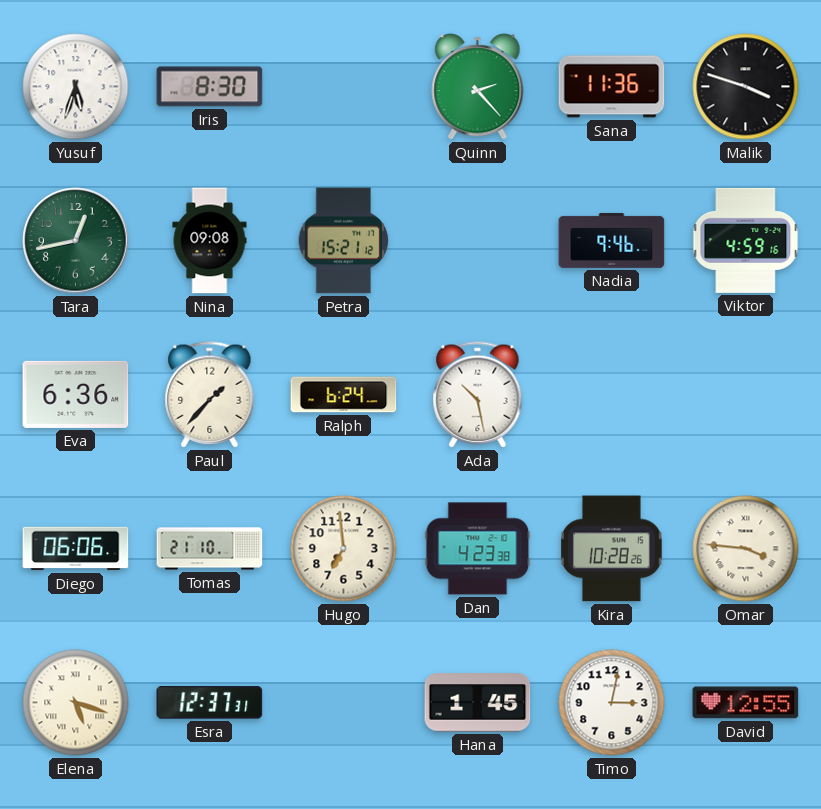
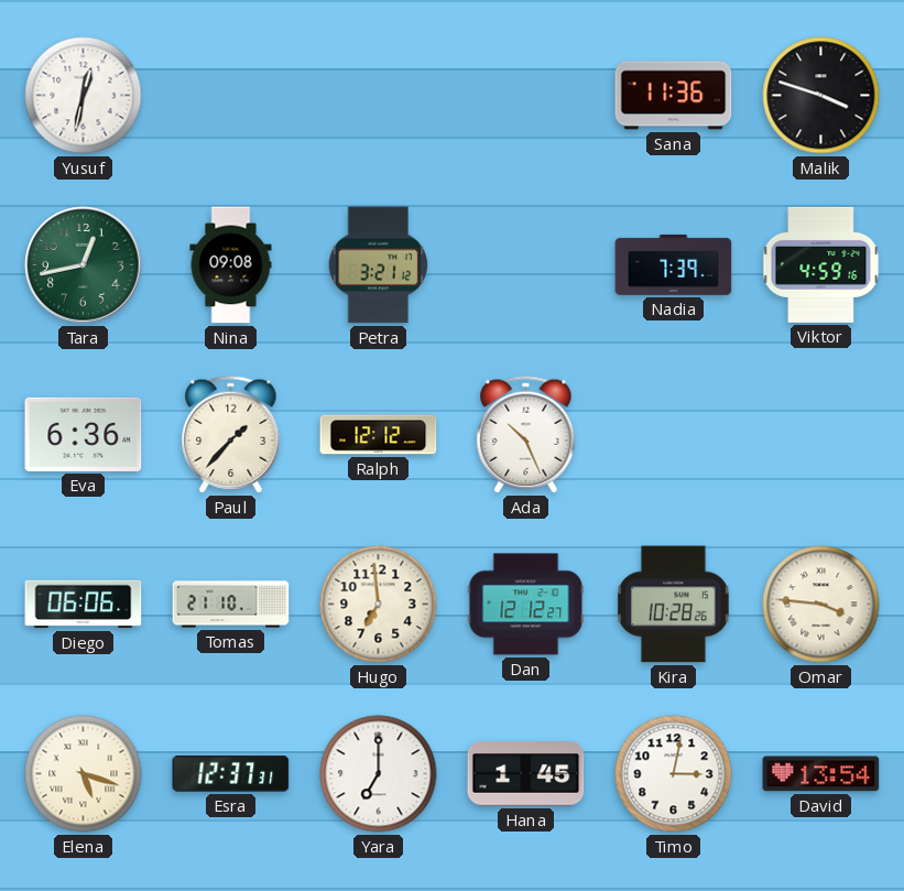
Yusuf: 5:33 -> 12:32
Iris: 8:30 -> none
Quinn: 2:23 -> none
Petra: 15:21 -> 3:21
Nadia: 9:46 -> 7:39
Ralph: 6:24 -> 12:12
Ada: 10:28 -> 10:26
Dan: 4:23 -> 12:12
Yara: none -> 7:00
David: 12:55 -> 13:54
